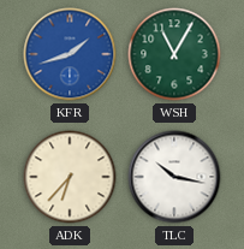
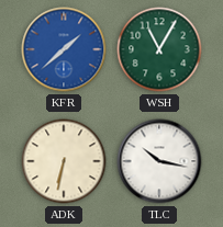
KFR: 1:42 -> 1:38
ADK: 6:37 -> 6:32
